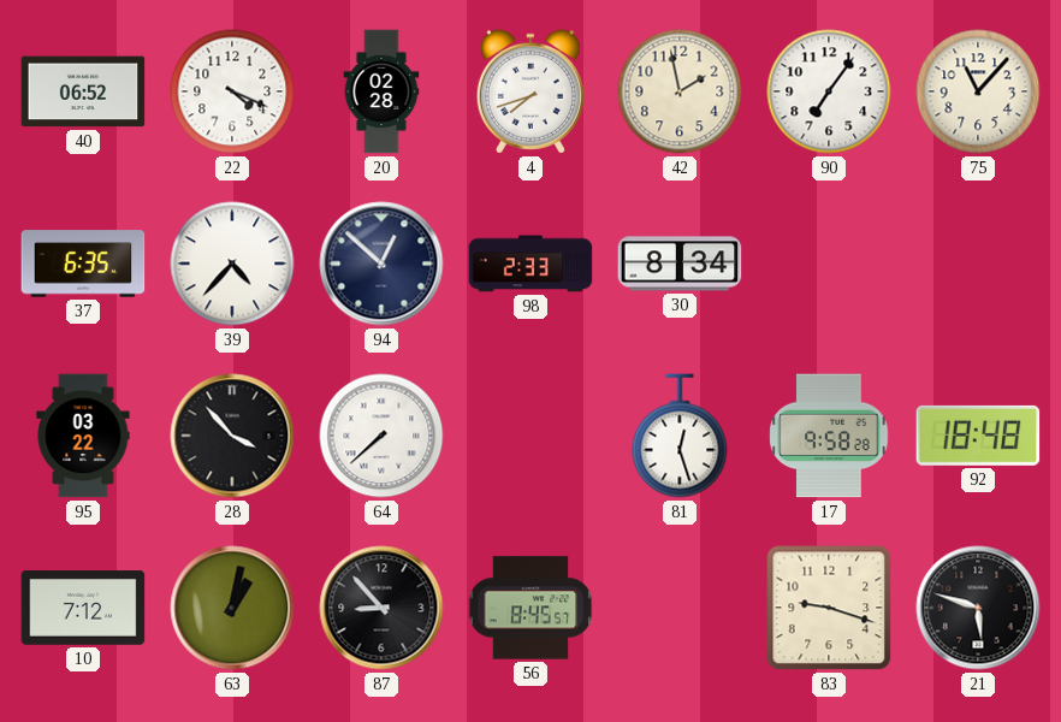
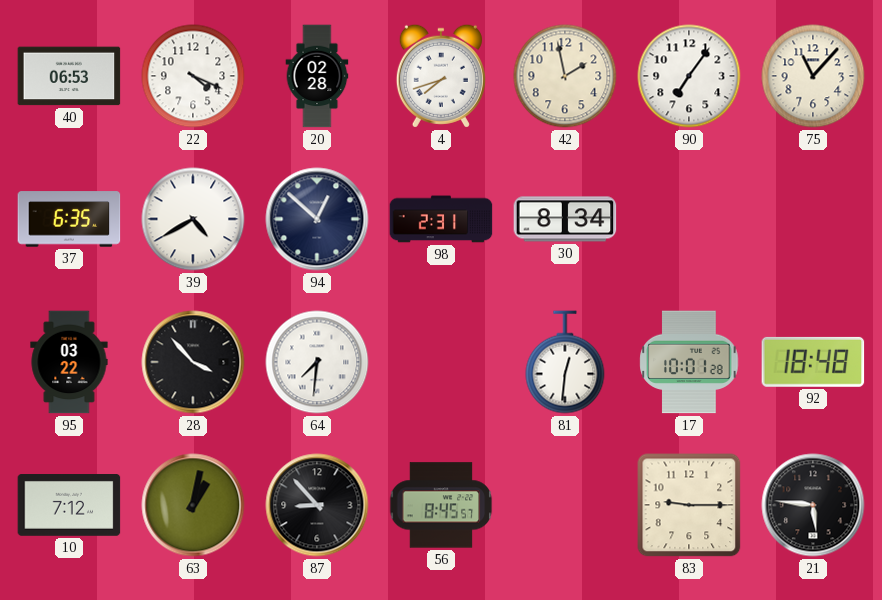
40: 06:52 -> 06:53
39: 4:37 -> 4:40
98: 2:33 -> 2:31
64: 7:38 -> 7:31
81: 12:27 -> 12:31
17: 9:58 -> 10:01
83: 9:18 -> 9:15
21: 5:48 -> 5:46
